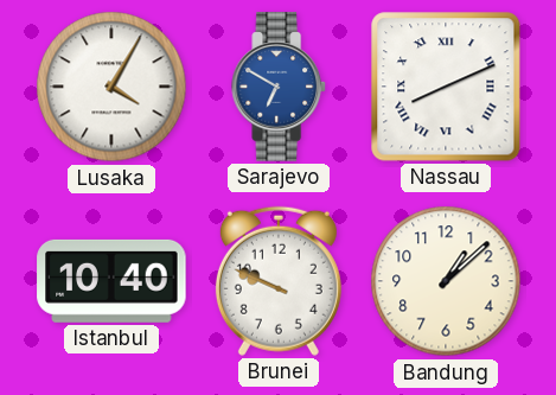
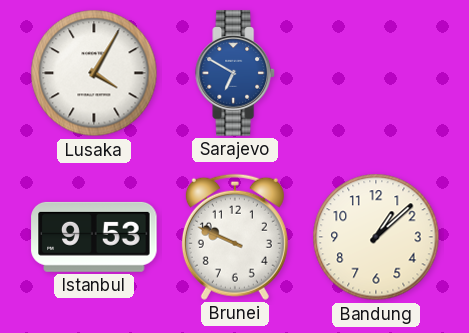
Nassau: 8:11 -> none
Istanbul: 10:40 -> 9:53
